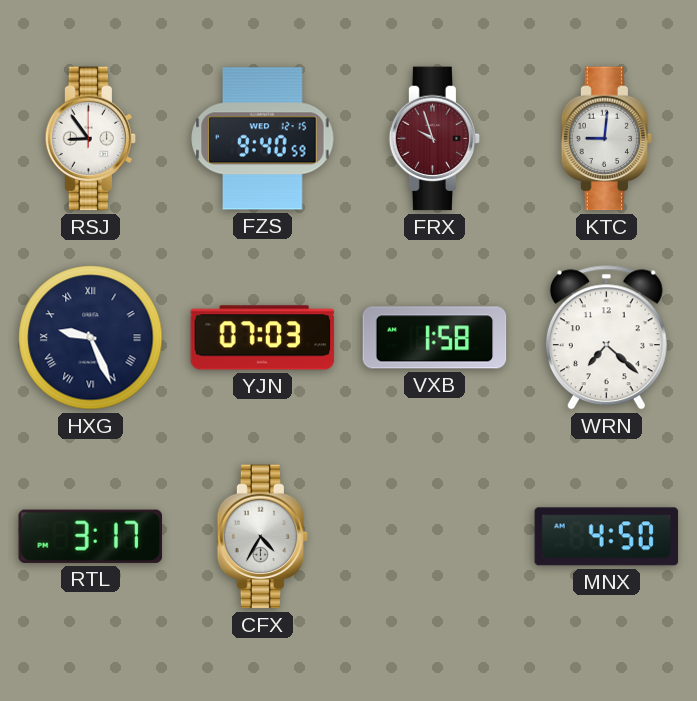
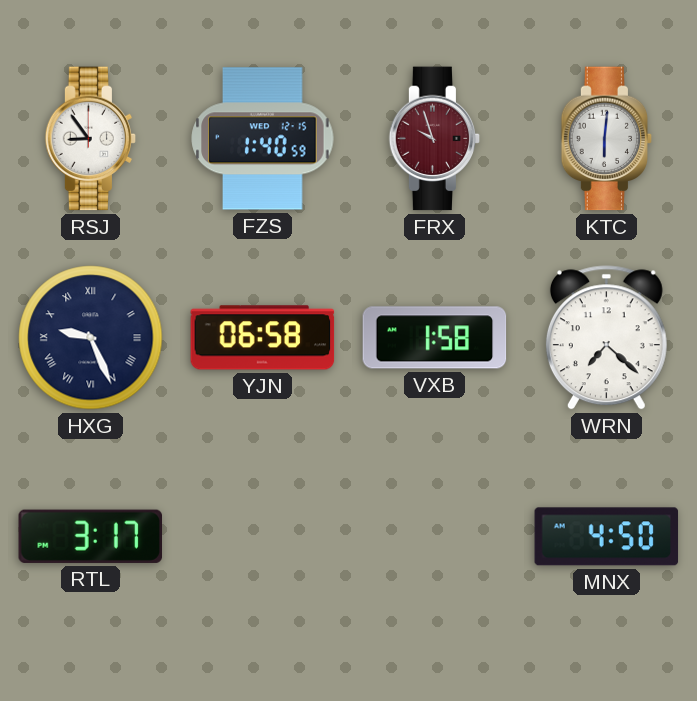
FZS: 9:40 -> 1:40
KTC: 9:01 -> 6:01
YJN: 07:03 -> 06:58
CFX: 4:35 -> none
